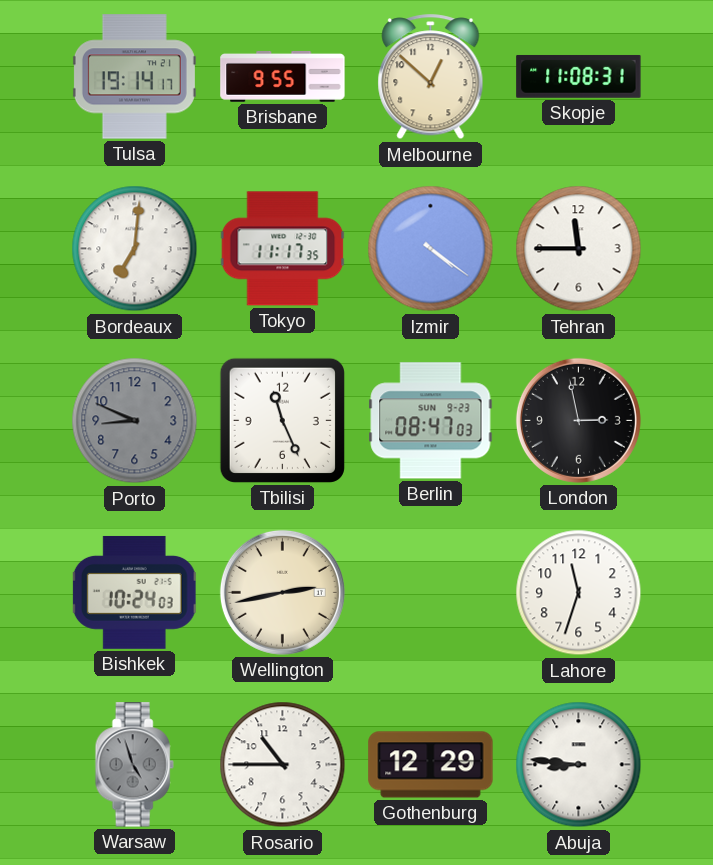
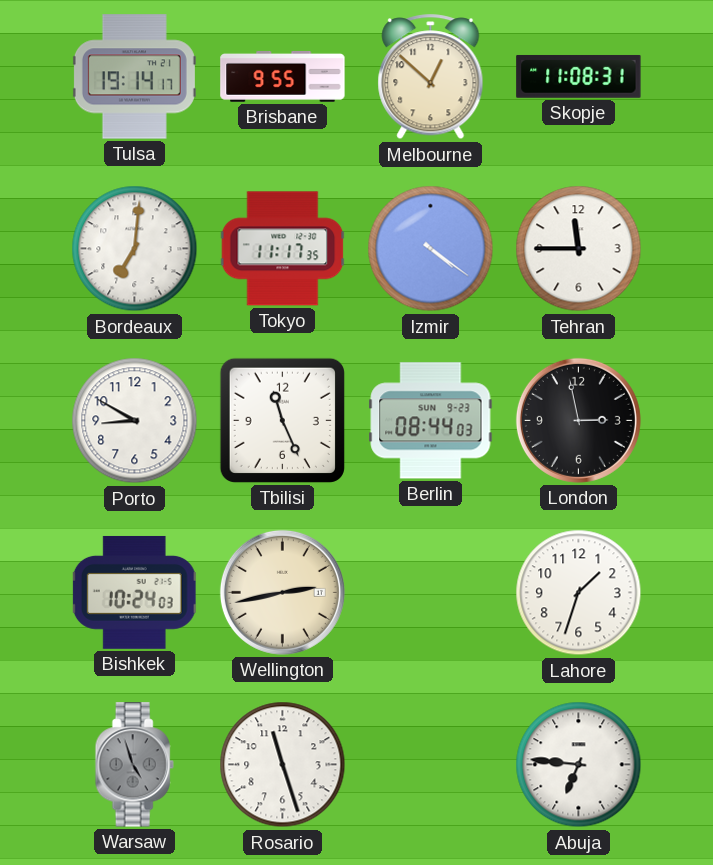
Porto: 8:49 -> 8:50
Porto dial: grey -> white
Berlin: 08:47 -> 08:44
Lahore: 11:33 -> 1:33
Rosario: 10:45 -> 11:27
Gothenburg: 12:29 -> none
Abuja: 8:46 -> 6:46
